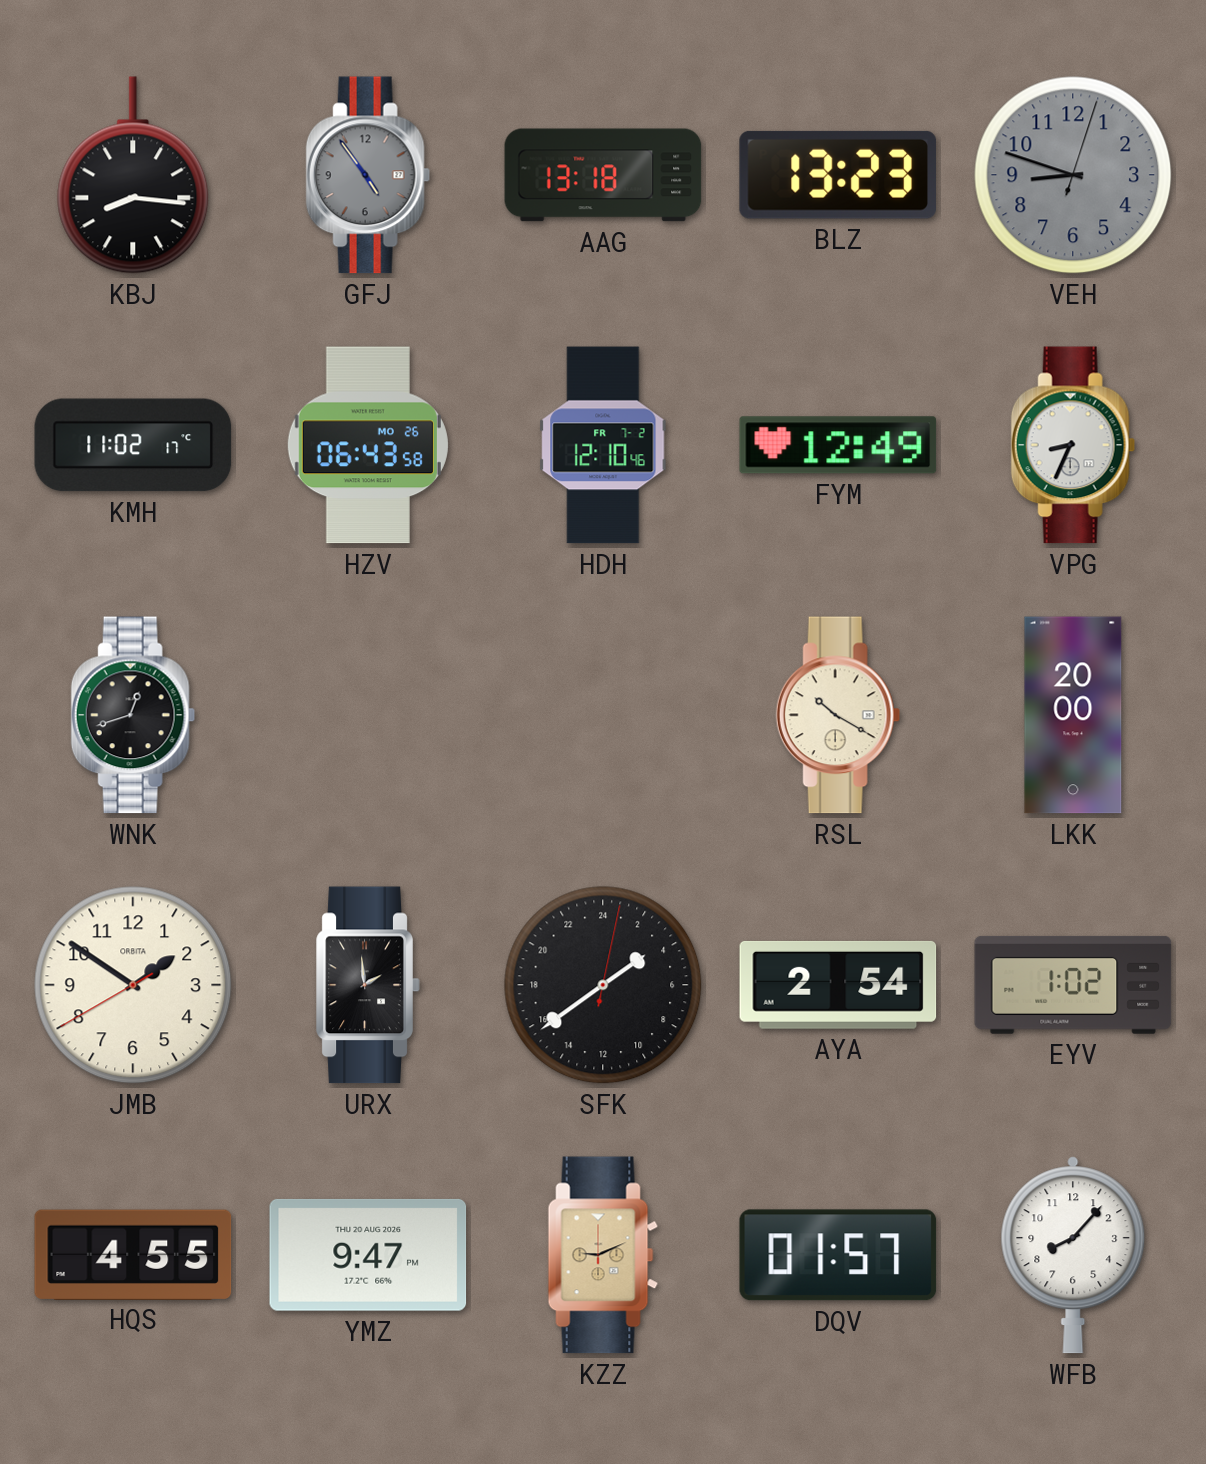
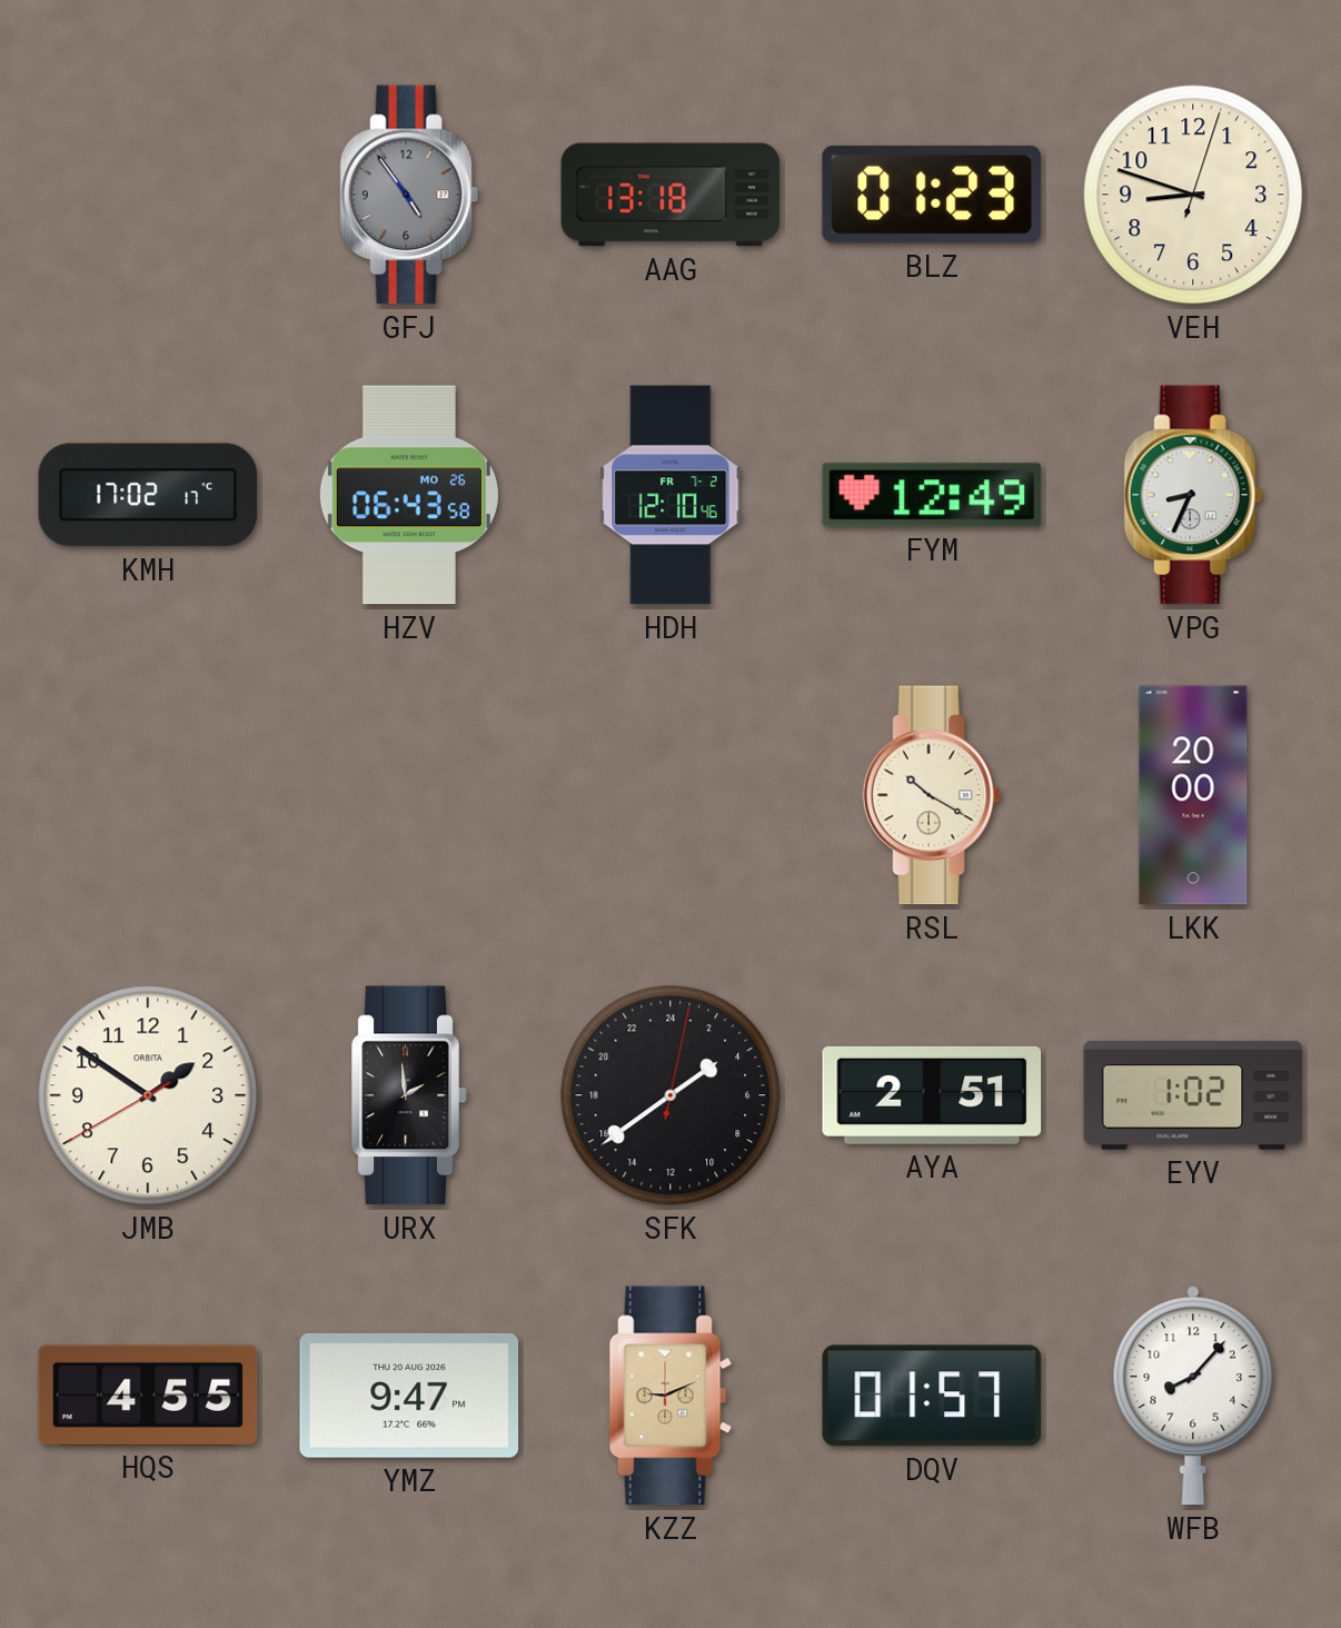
KBJ: 8:16 -> none
BLZ: 13:23 -> 01:23
VEH dial: grey -> cream
KMH: 11:02 -> 17:02
WNK: 12:42 -> none
AYA: 2:54 -> 2:51
